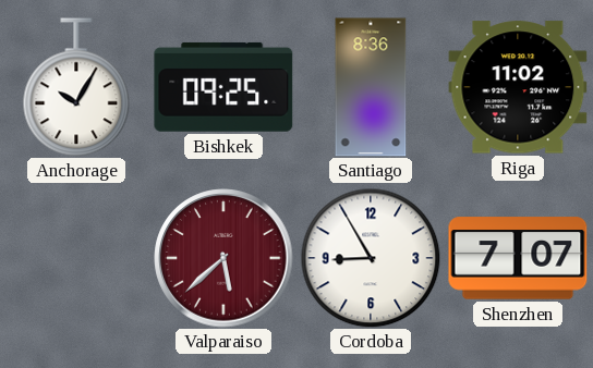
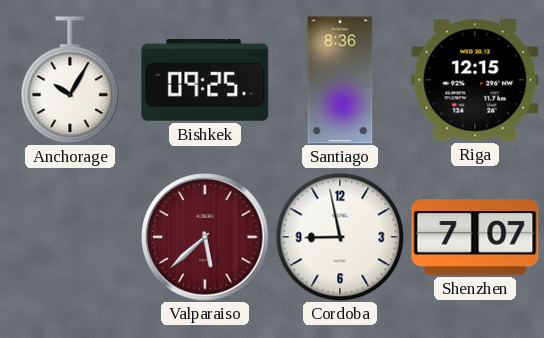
Riga: 11:02 -> 12:15
Cordoba: 8:55 -> 8:58
